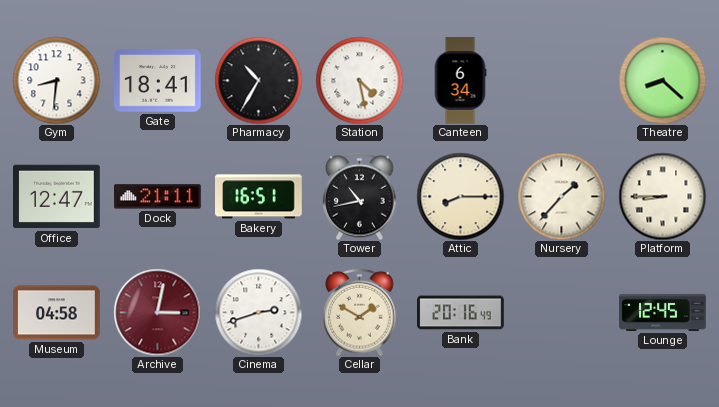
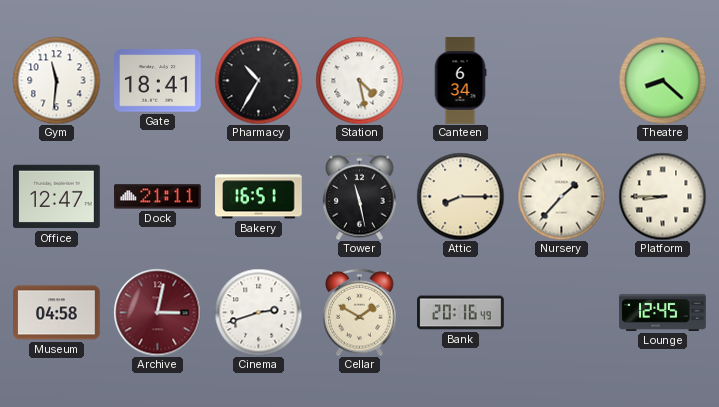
Gym: 8:31 -> 11:31
Tower: 10:43 -> 11:28
